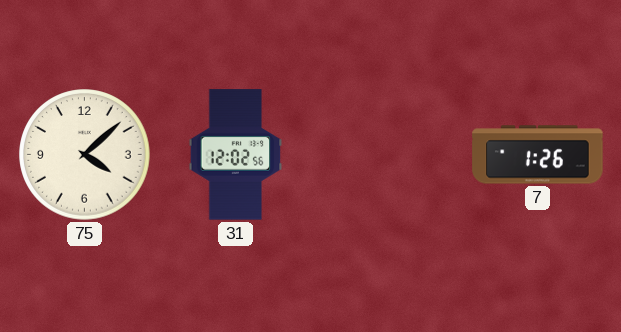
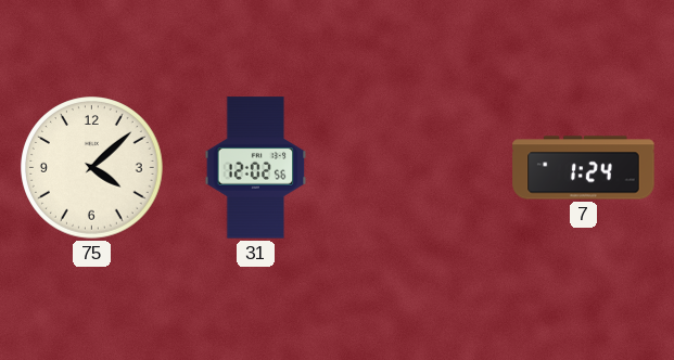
7: 1:26 -> 1:24
